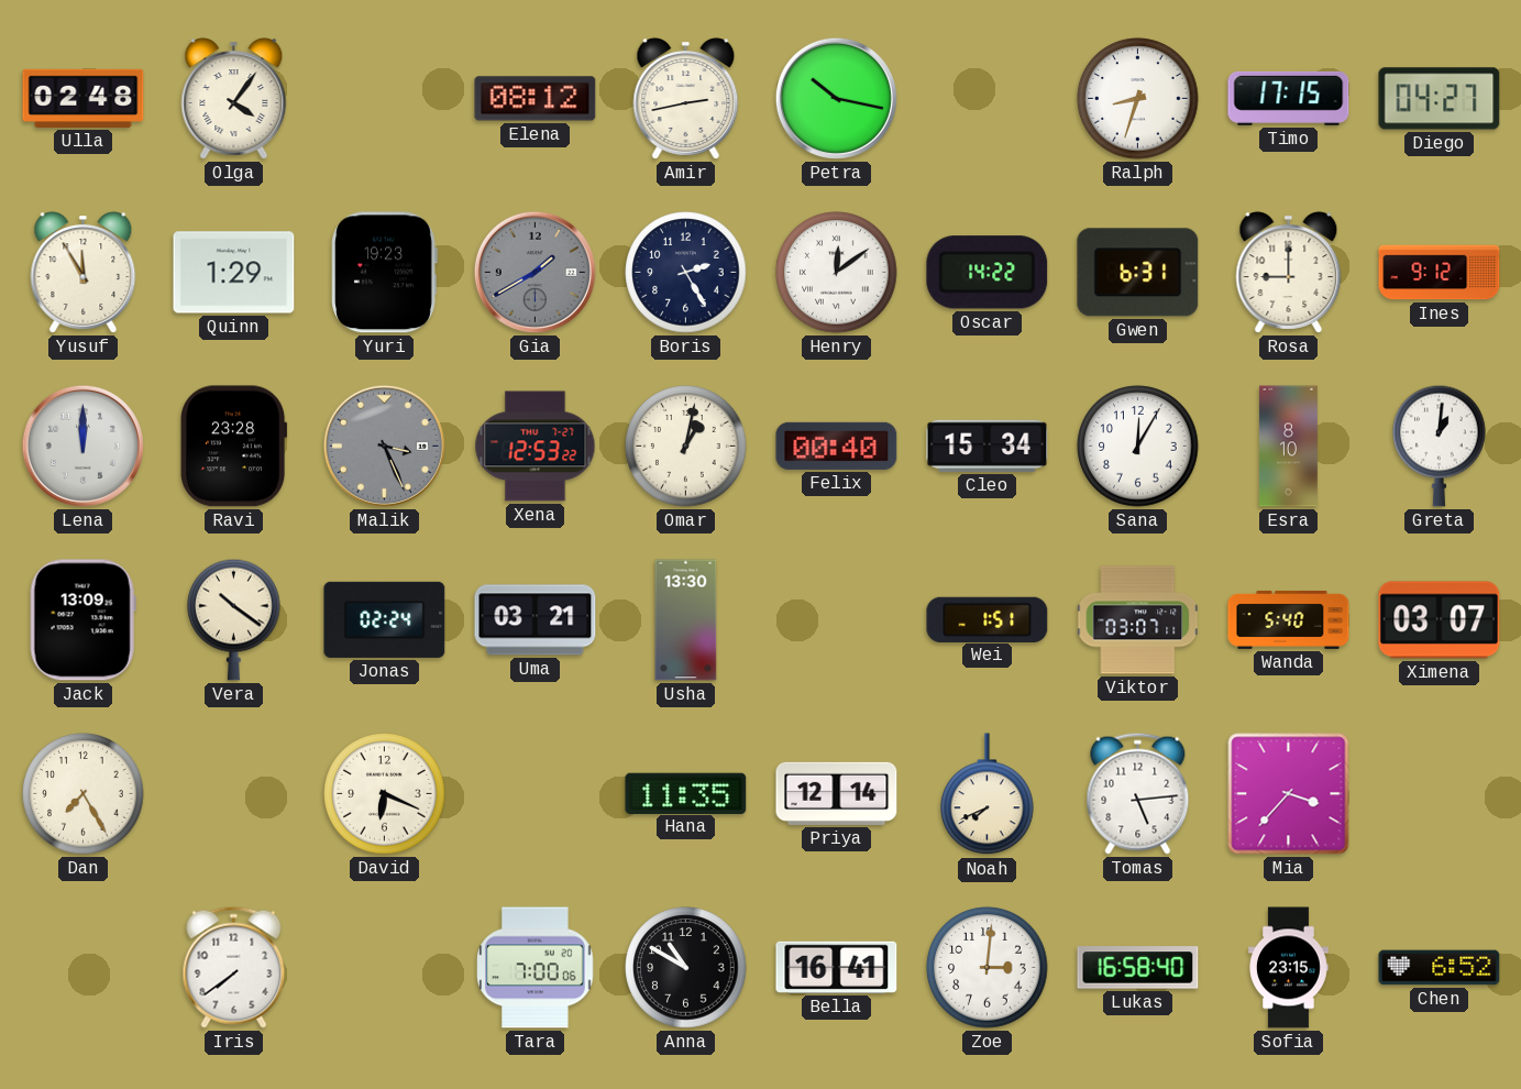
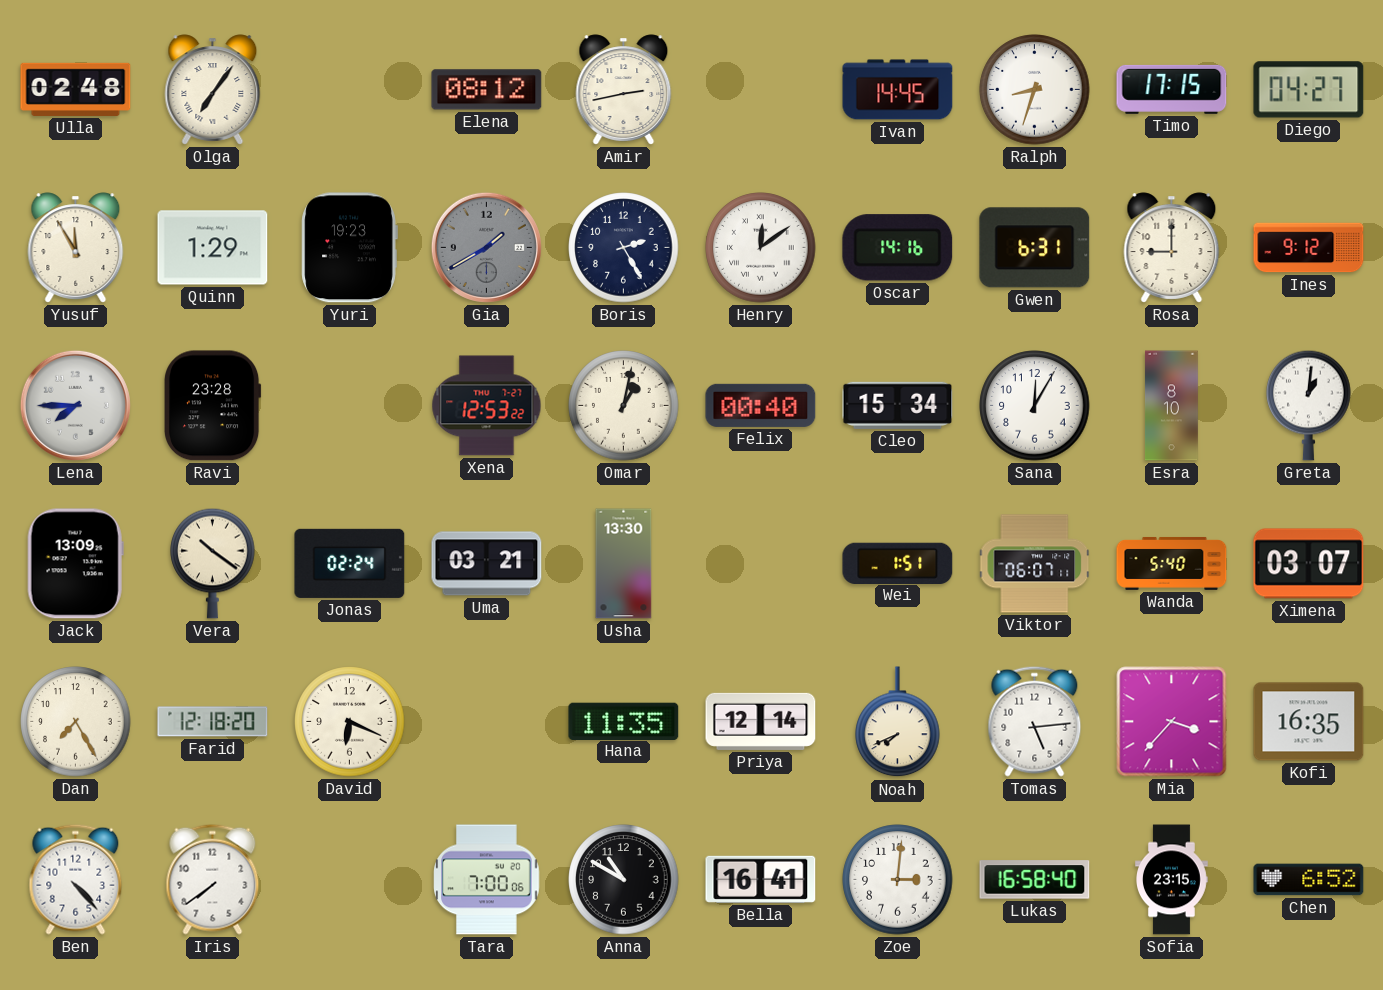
Olga: 4:06 -> 7:06
Petra: 10:17 -> none
Ivan: none -> 14:45
Oscar: 14:22 -> 14:16
Lena: 12:00 -> 7:45
Malik: 3:26 -> none
Viktor: 03:07 -> 06:07
Farid: none -> 12:18
Kofi: none -> 16:35
Ben: none -> 4:23
